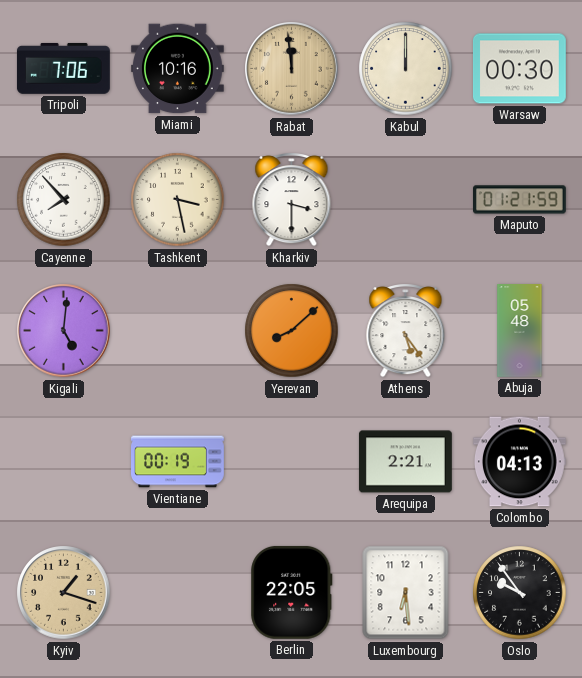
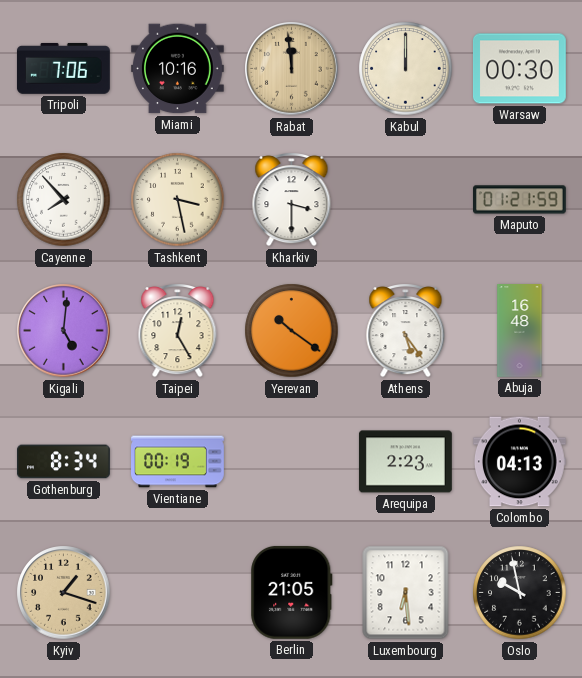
Taipei: none -> 12:25
Yerevan: 8:08 -> 10:21
Abuja: 05:48 -> 16:48
Gothenburg: none -> 8:34
Arequipa: 2:21 -> 2:23
Berlin: 22:05 -> 21:05
Oslo: 9:54 -> 9:58
